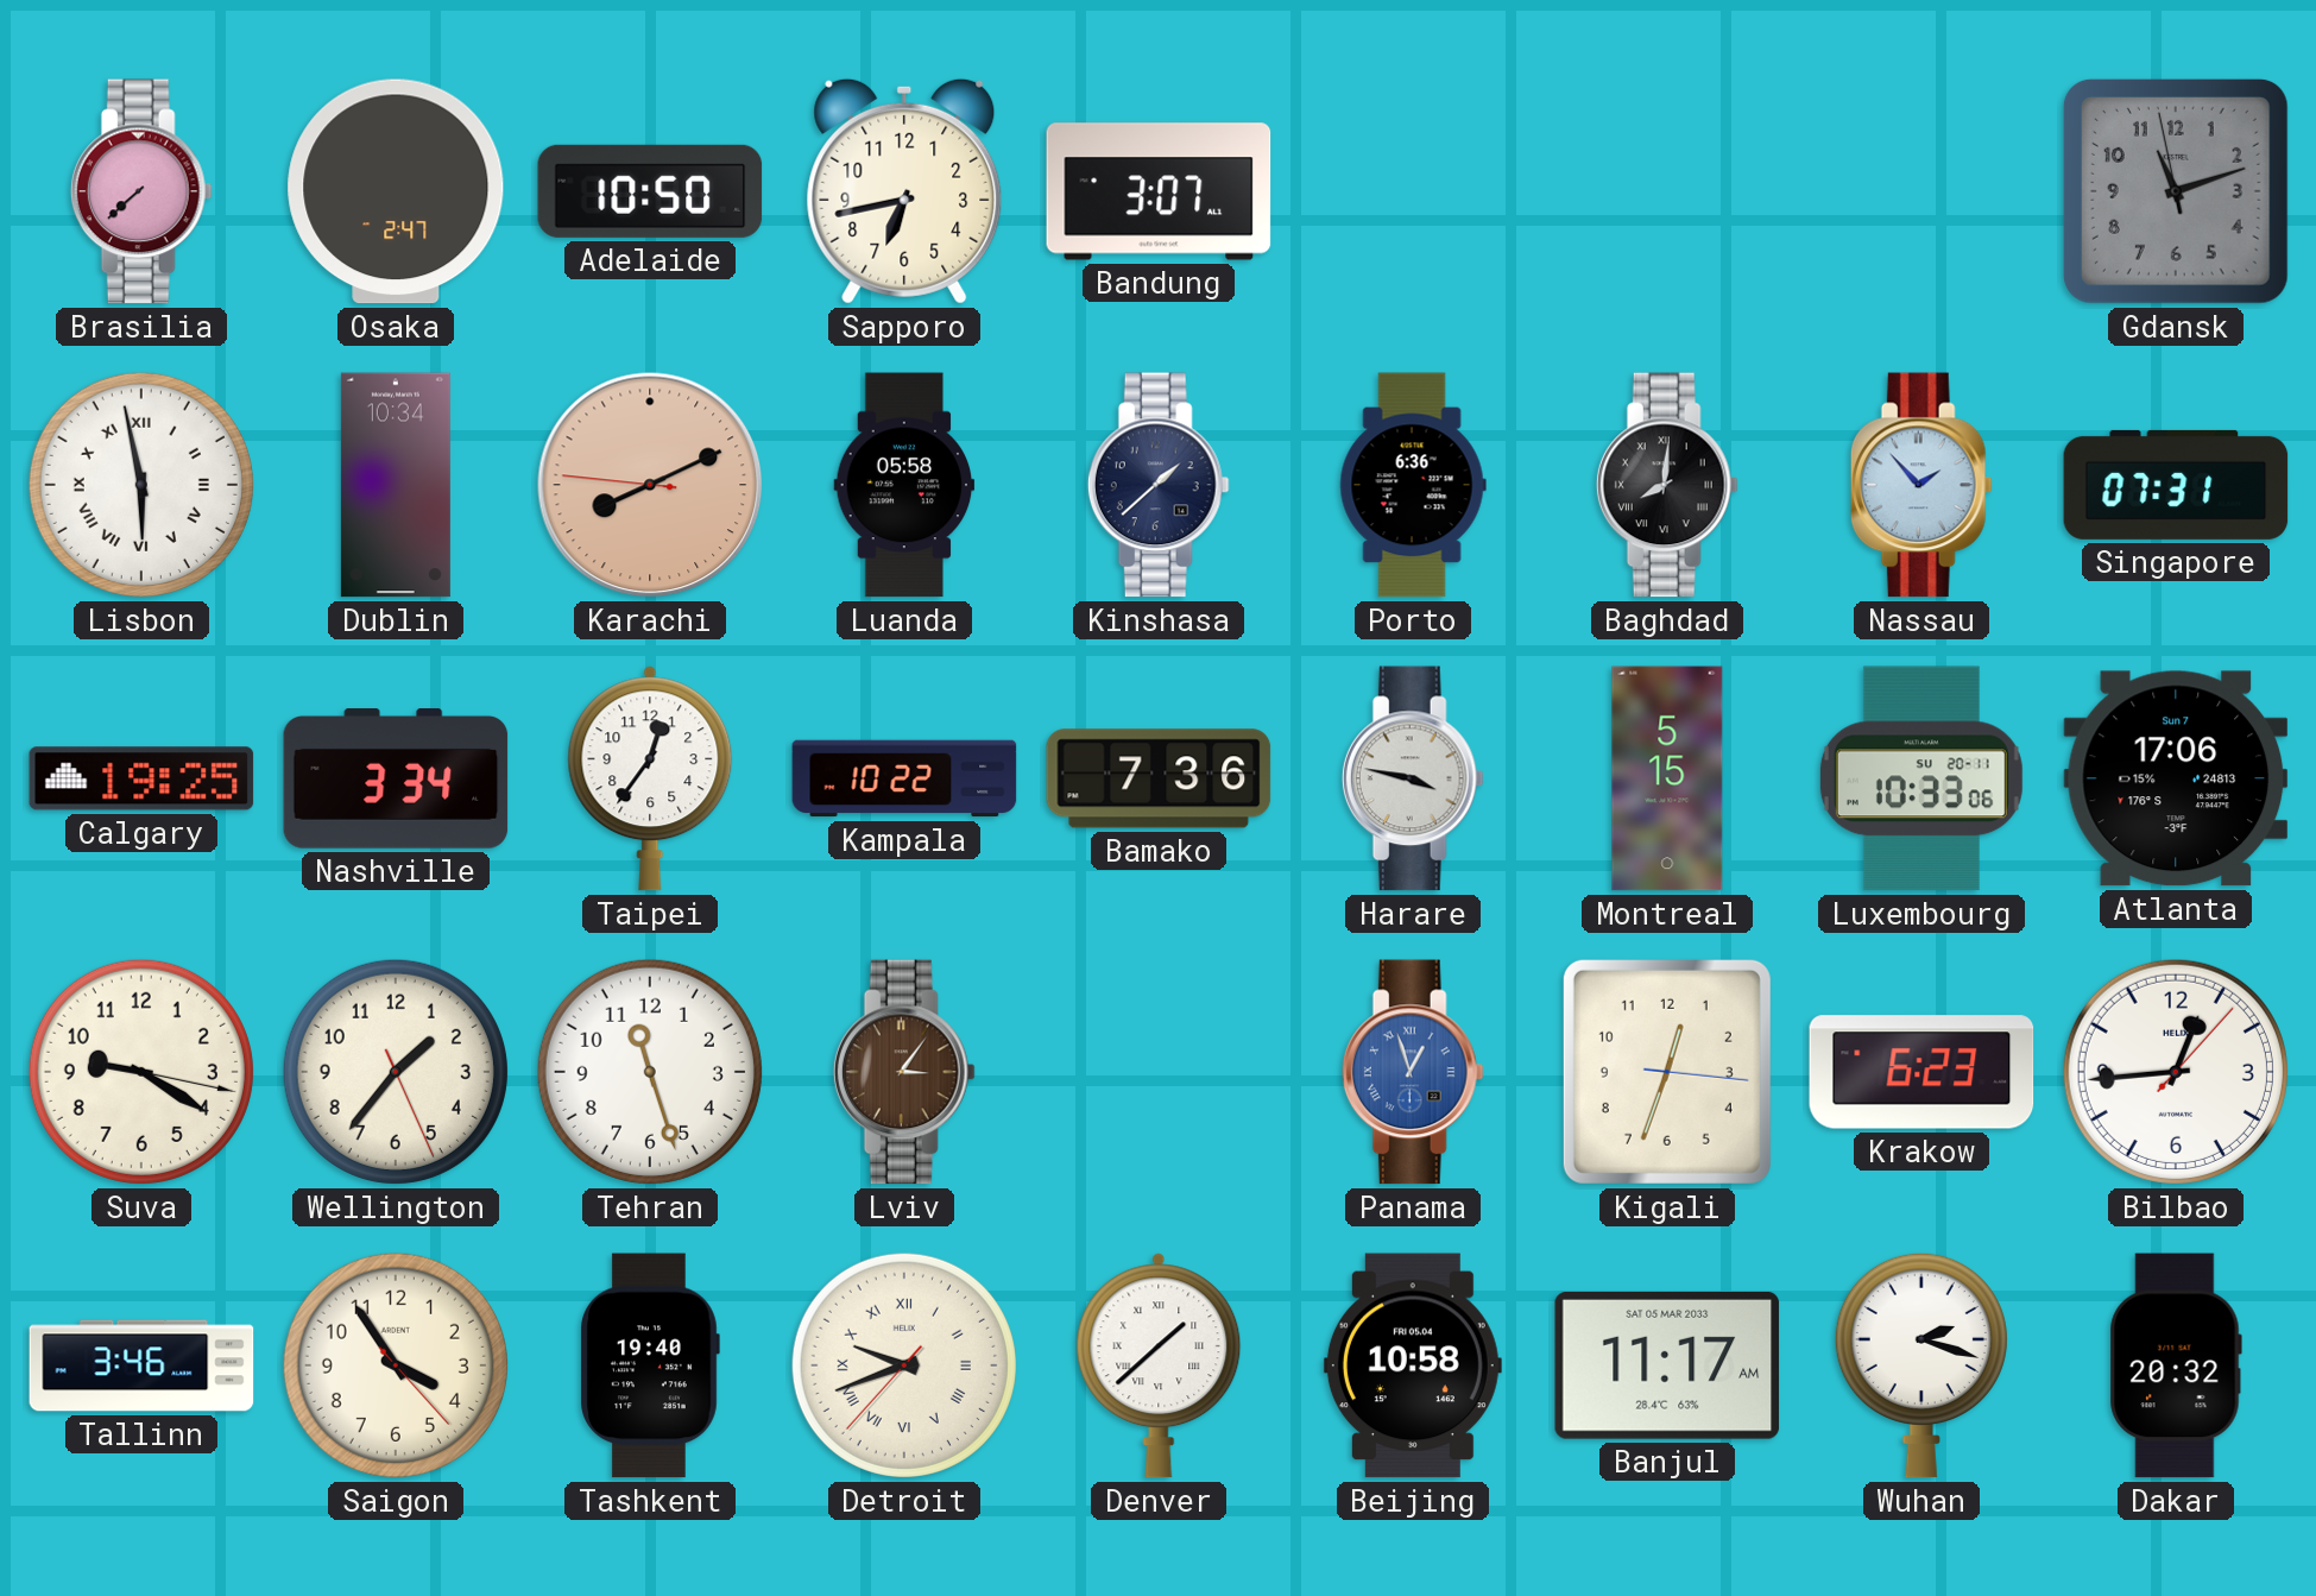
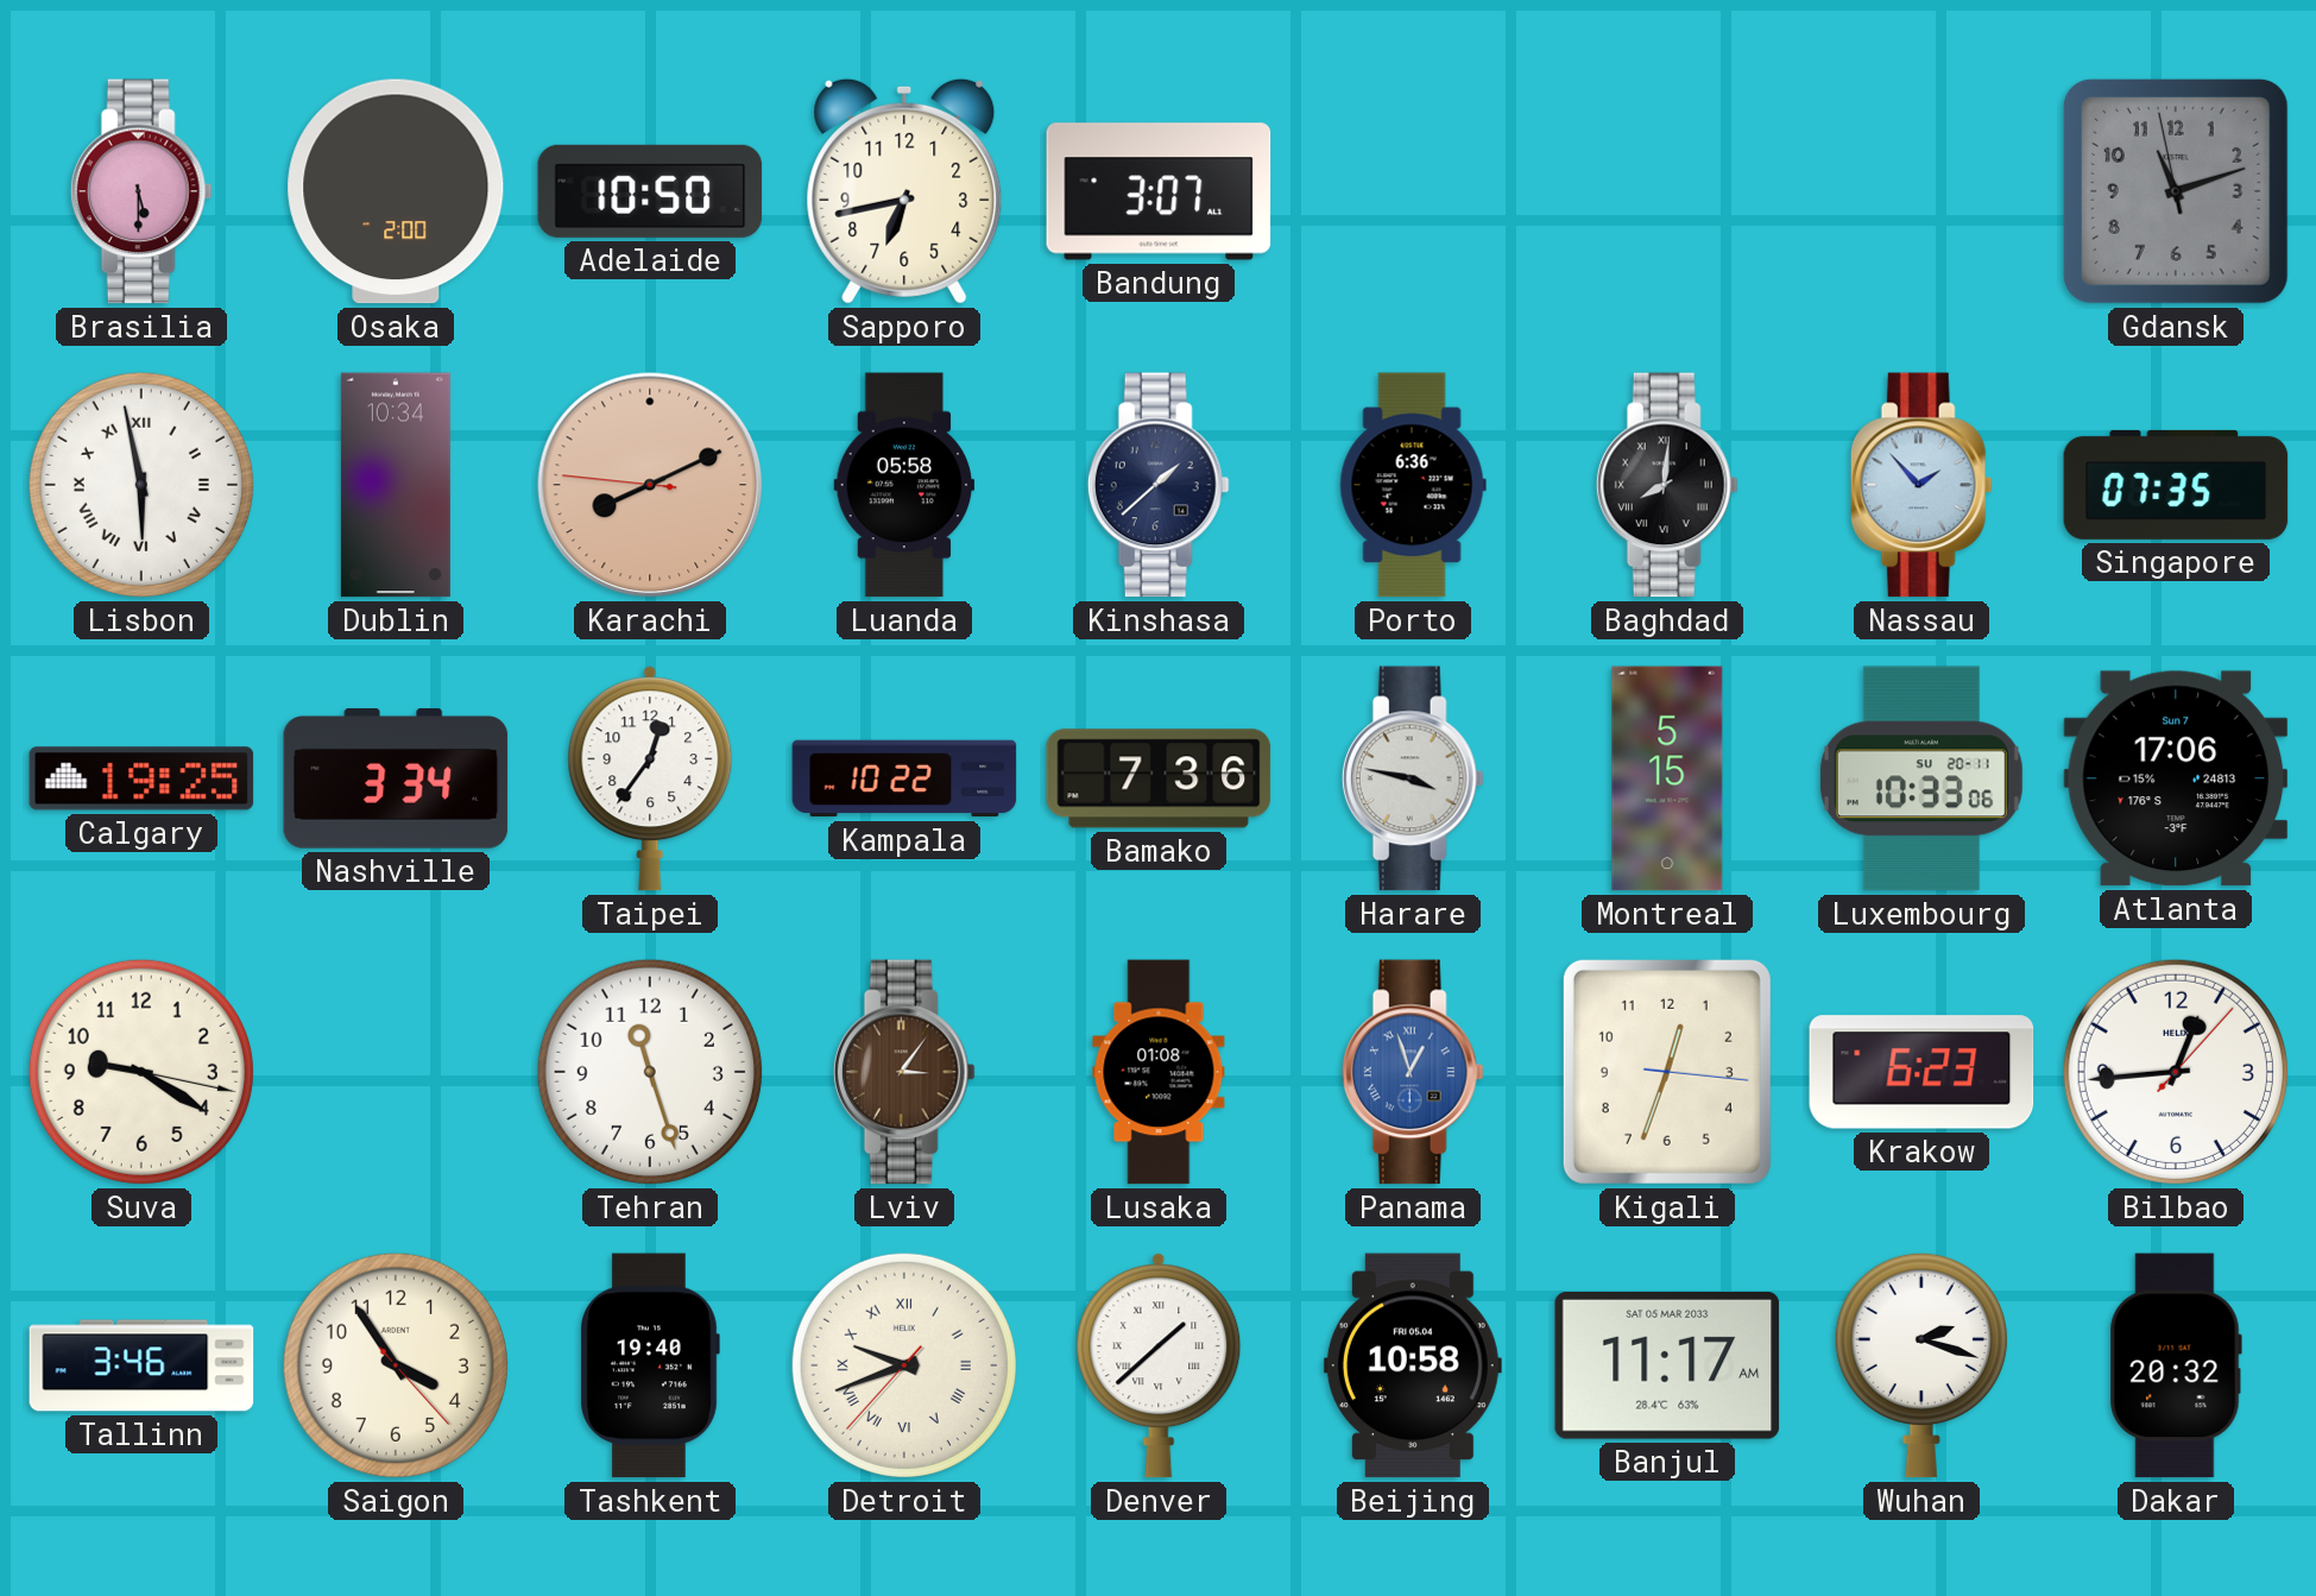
Brasilia: 7:38 -> 5:30
Osaka: 2:47 -> 2:00
Singapore: 07:31 -> 07:35
Wellington: 1:36 -> none
Lusaka: none -> 01:08
